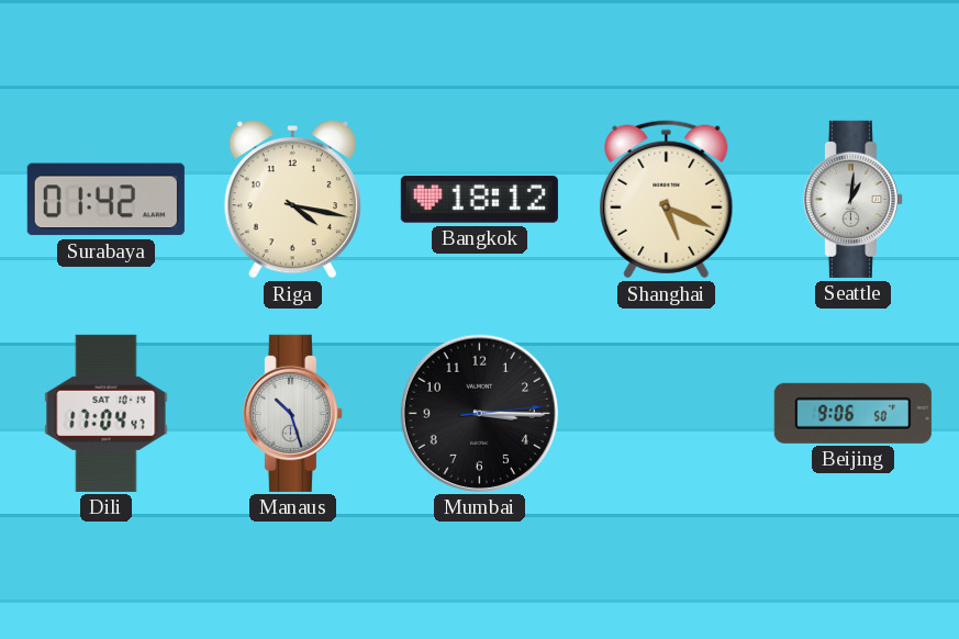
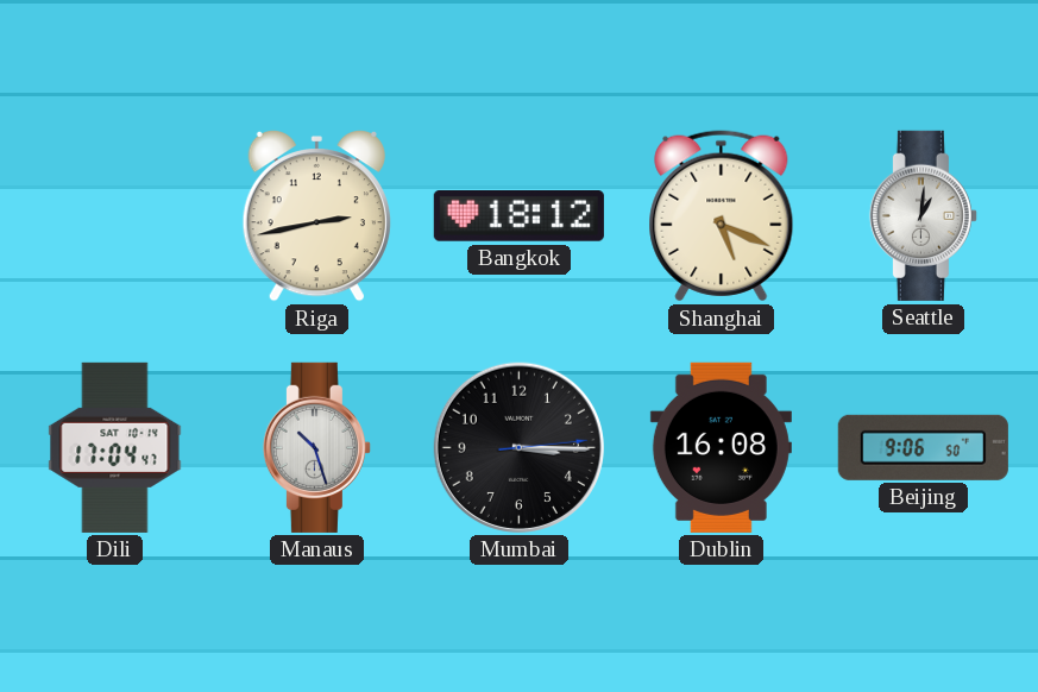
Surabaya: 01:42 -> none
Riga: 4:17 -> 2:43
Dublin: none -> 16:08
